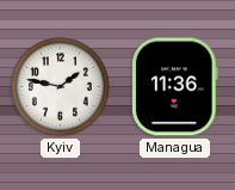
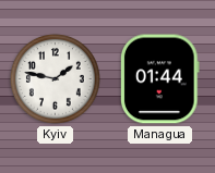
Managua: 11:36 -> 01:44
